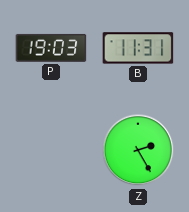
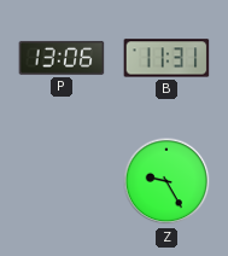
P: 19:03 -> 13:06
Z: 2:25 -> 9:25
